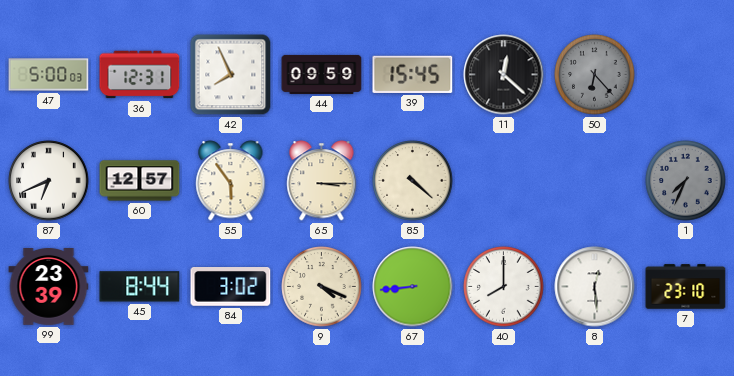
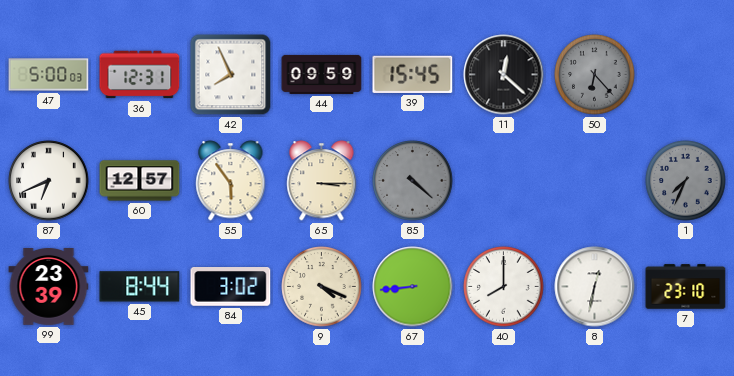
85 dial: cream -> grey
8: 12:29 -> 12:32
